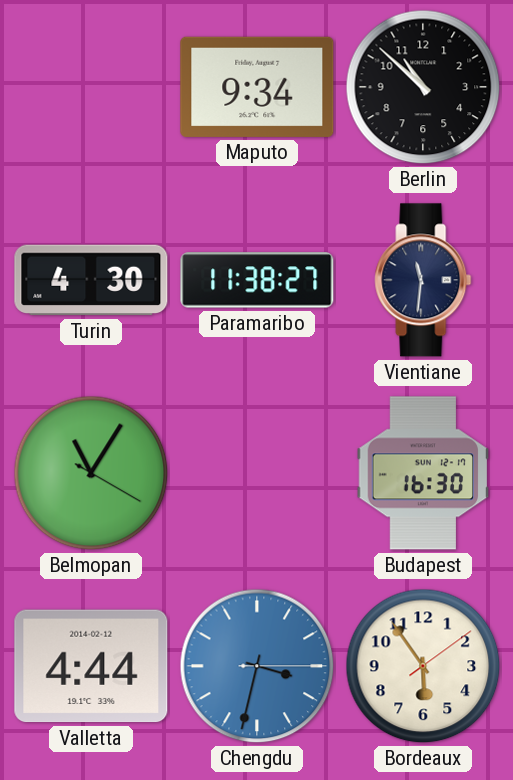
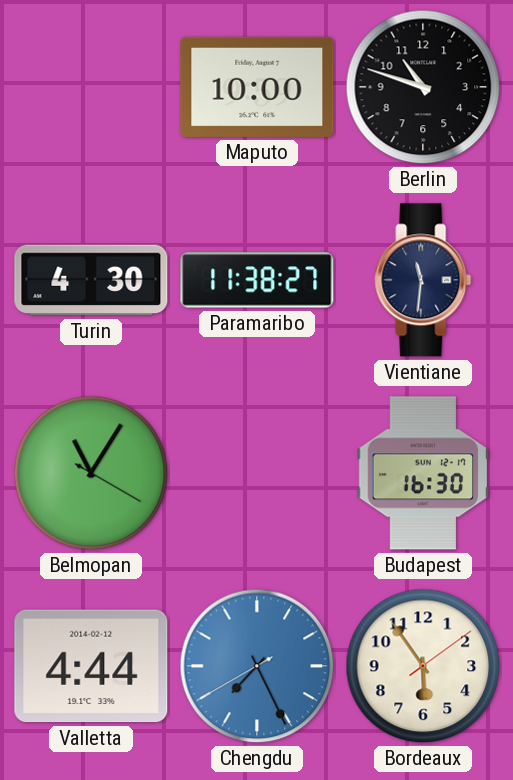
Maputo: 9:34 -> 10:00
Berlin: 10:52 -> 10:48
Chengdu: 3:32 -> 7:25
